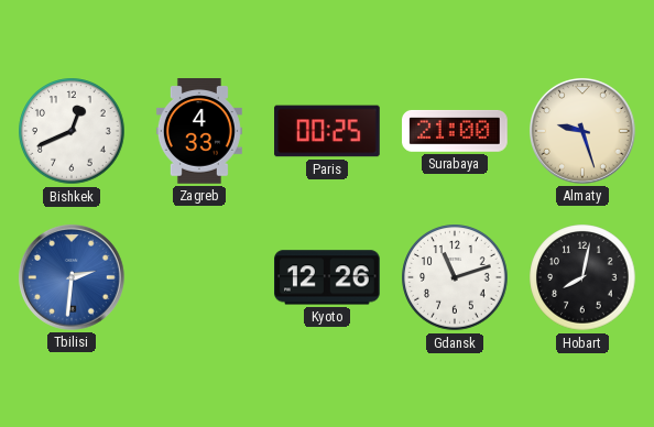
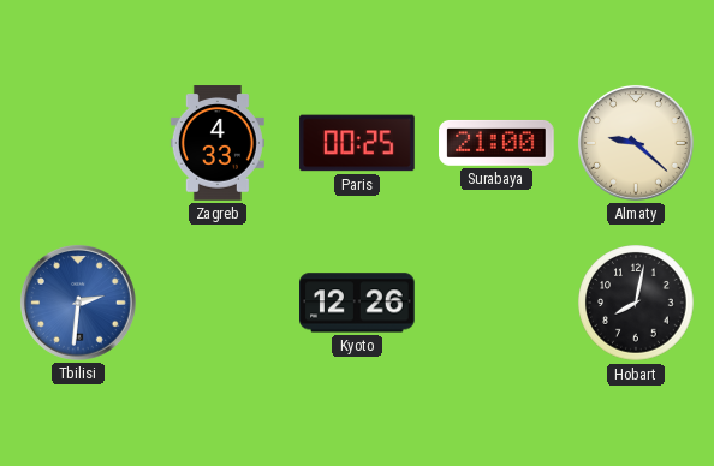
Bishkek: 12:41 -> none
Almaty: 9:27 -> 9:22
Gdansk: 11:12 -> none
